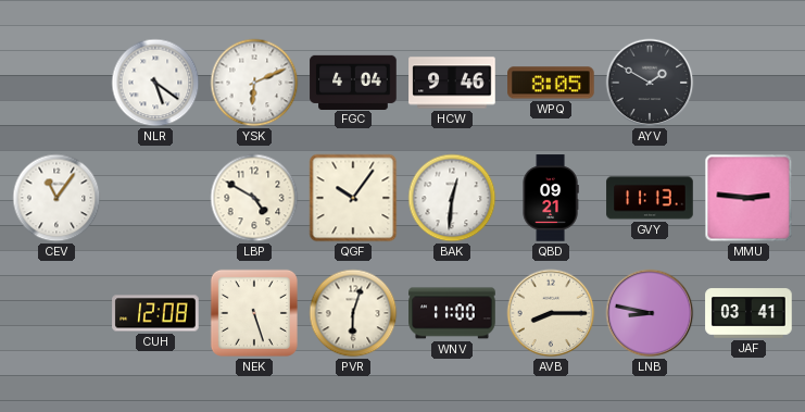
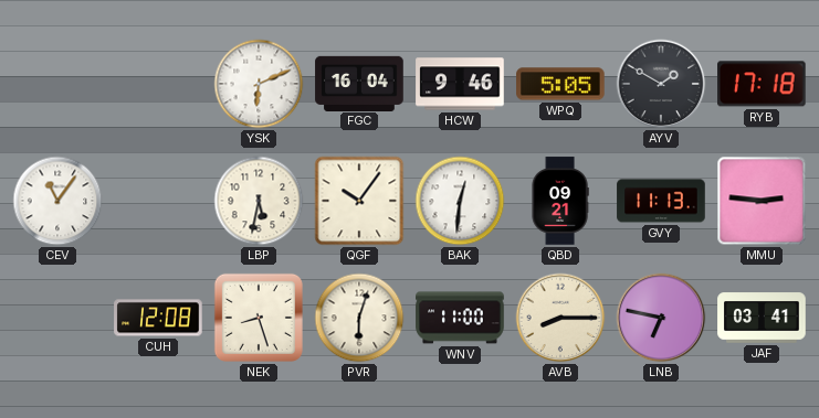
NLR: 5:21 -> none
FGC: 4:04 -> 16:04
WPQ: 8:05 -> 5:05
RYB: none -> 17:18
LBP: 4:50 -> 5:32
NEK: 5:27 -> 8:27
LNB: 8:47 -> 6:47
